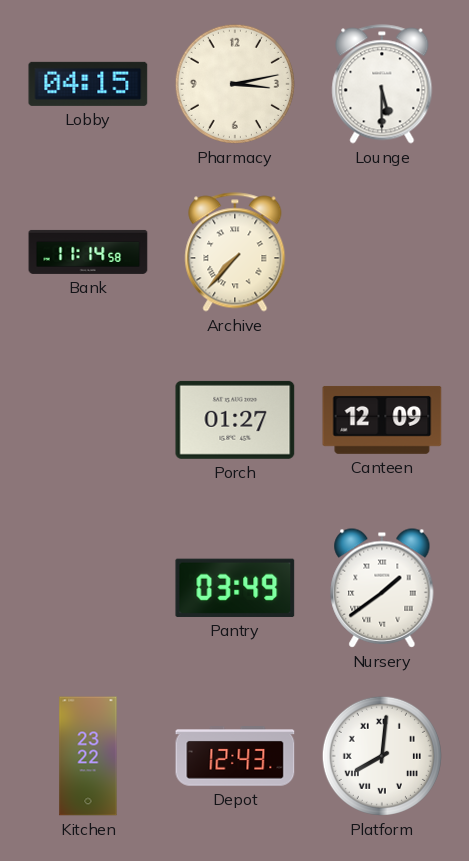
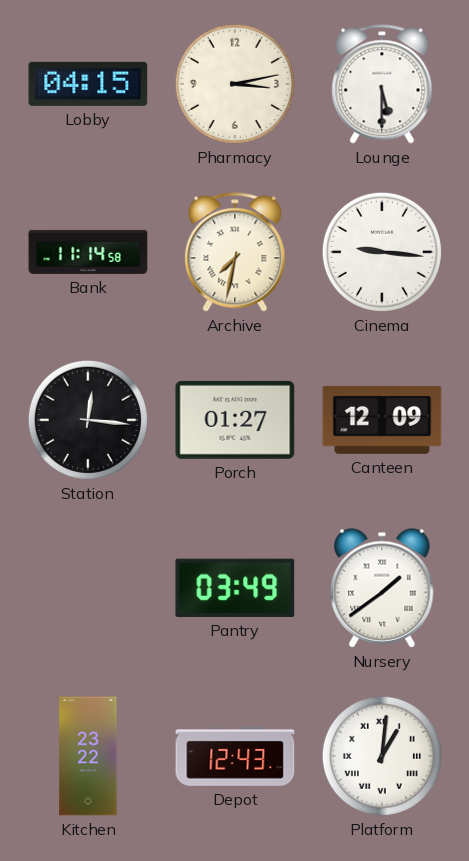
Archive: 7:37 -> 7:32
Cinema: none -> 9:16
Station: none -> 12:16
Platform: 8:01 -> 1:01
